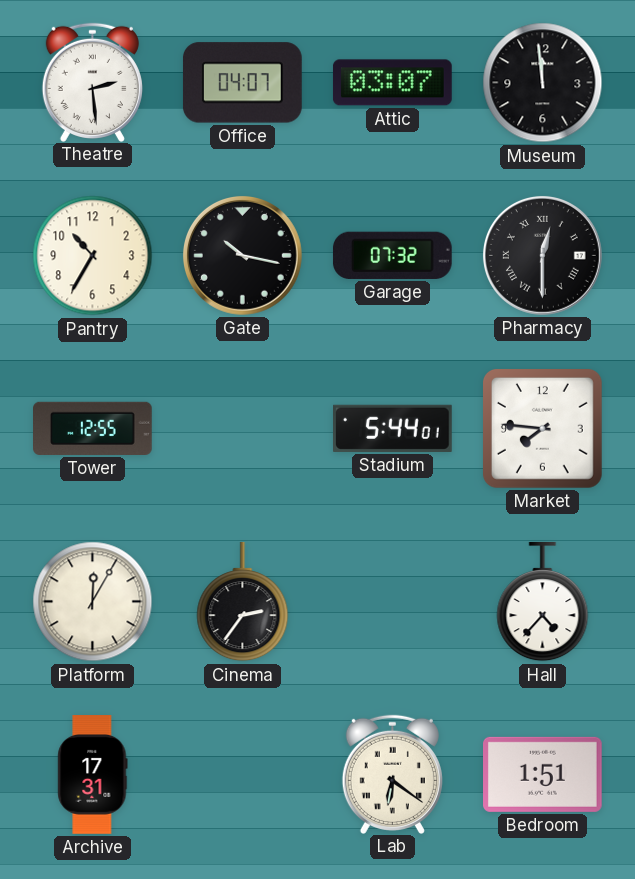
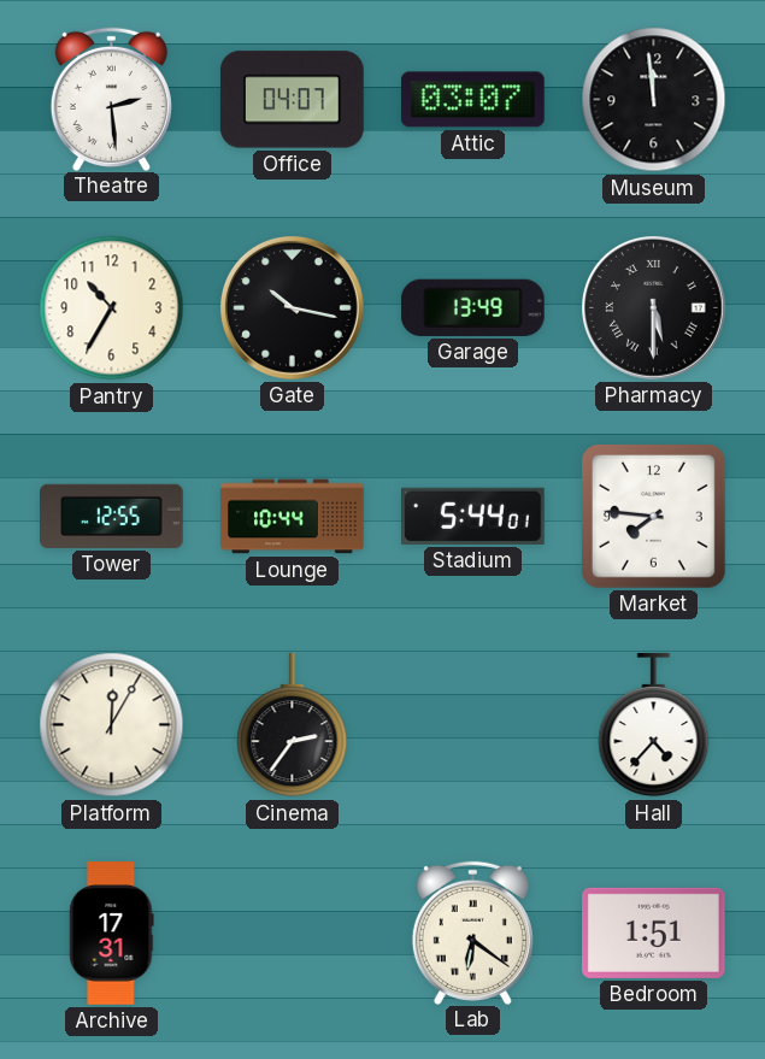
Garage: 07:32 -> 13:49
Pharmacy: 12:30 -> 5:30
Lounge: none -> 10:44
